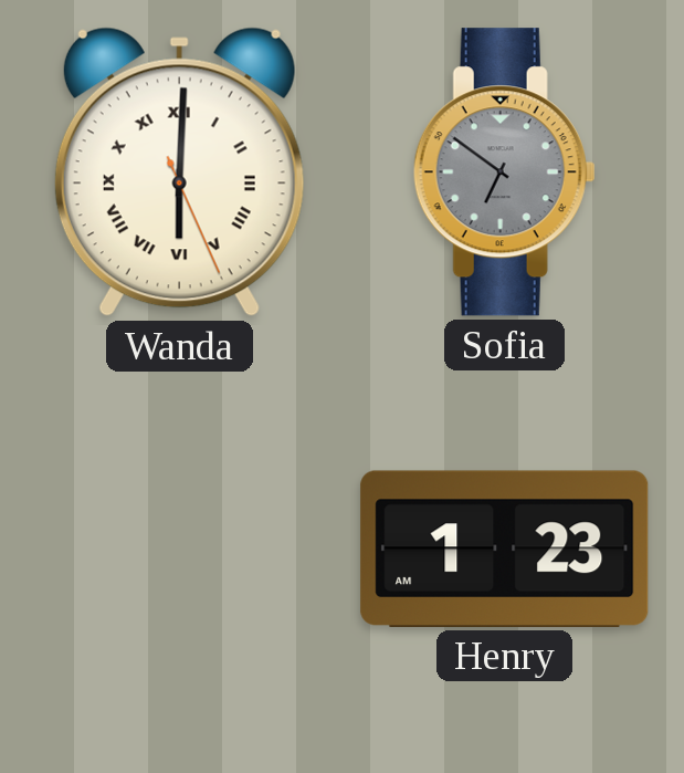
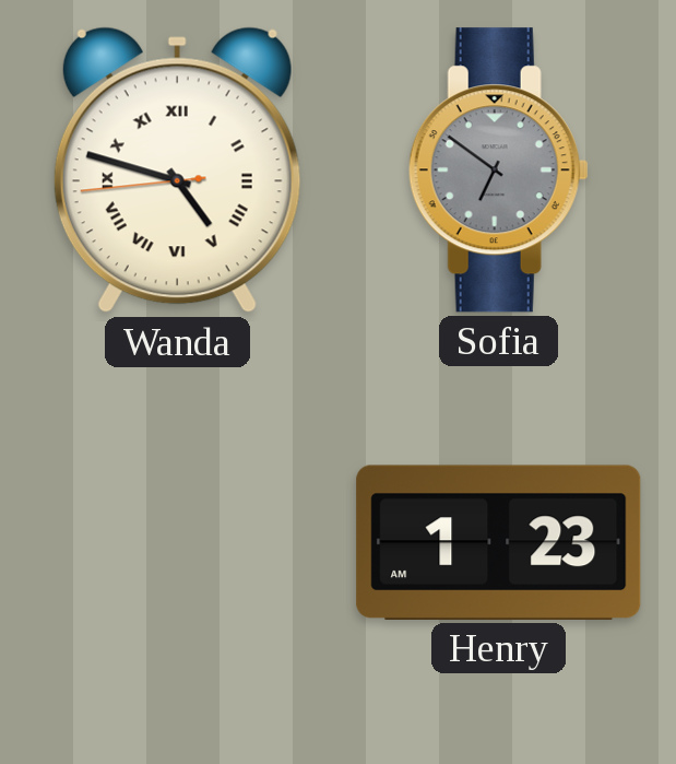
Wanda: 6:00 -> 4:47
